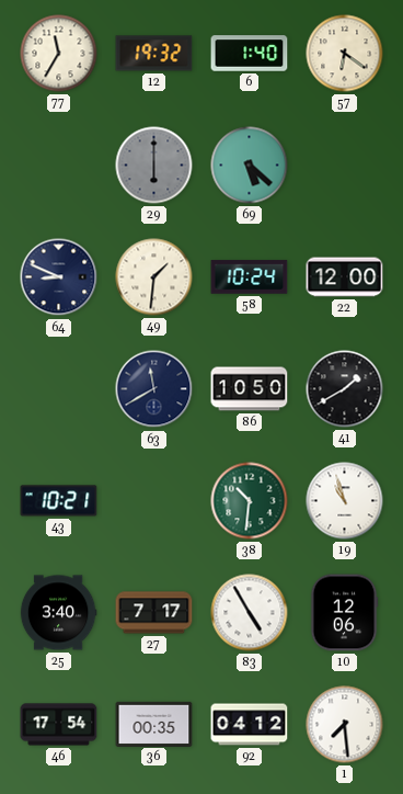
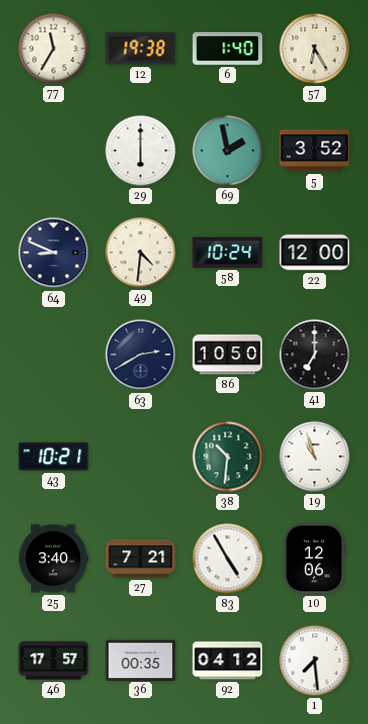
12: 19:32 -> 19:38
57: 6:21 -> 6:25
29 dial: grey -> white
69: 5:22 -> 1:58
5: none -> 3:52
49: 1:31 -> 4:31
63: 11:40 -> 2:40
41: 1:40 -> 7:00
27: 7:17 -> 7:21
46: 17:54 -> 17:57
